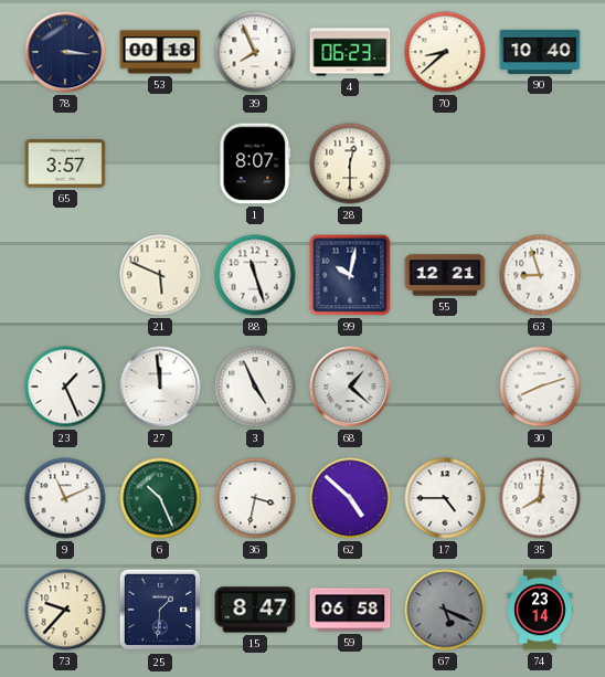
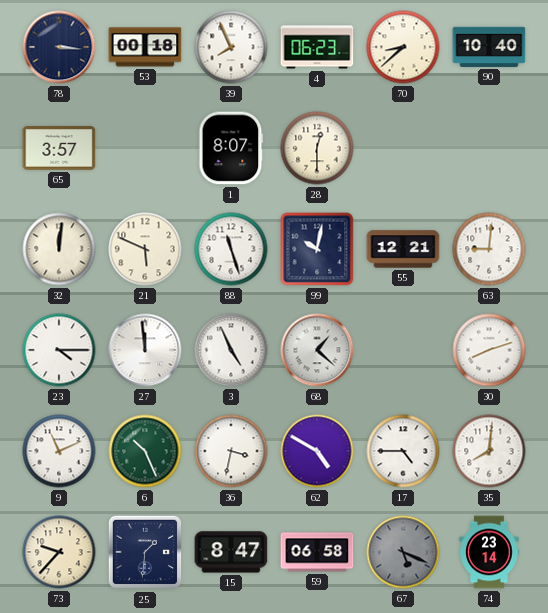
32: none -> 12:01
63: 8:57 -> 9:01
23: 1:26 -> 4:15
62: 4:52 -> 4:50
